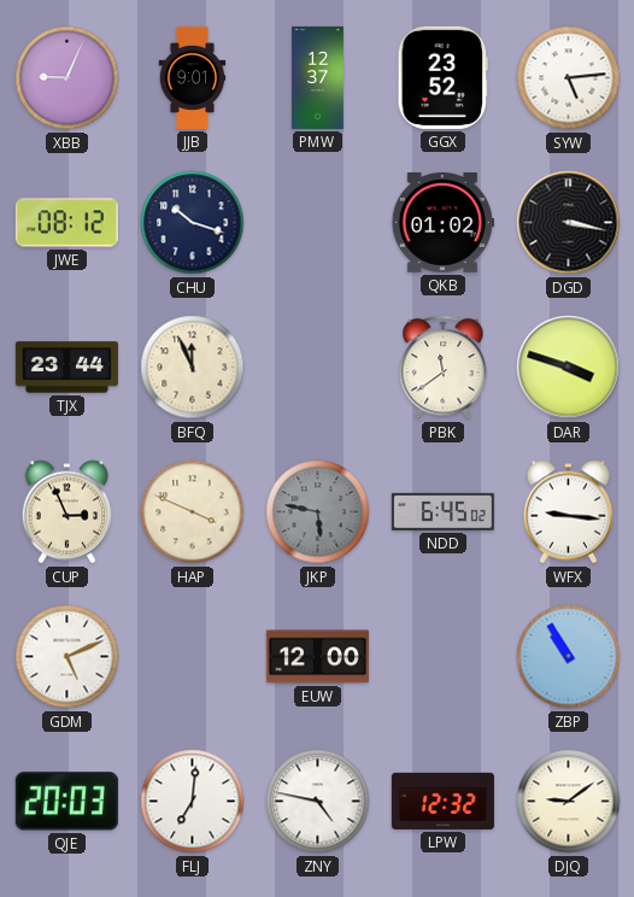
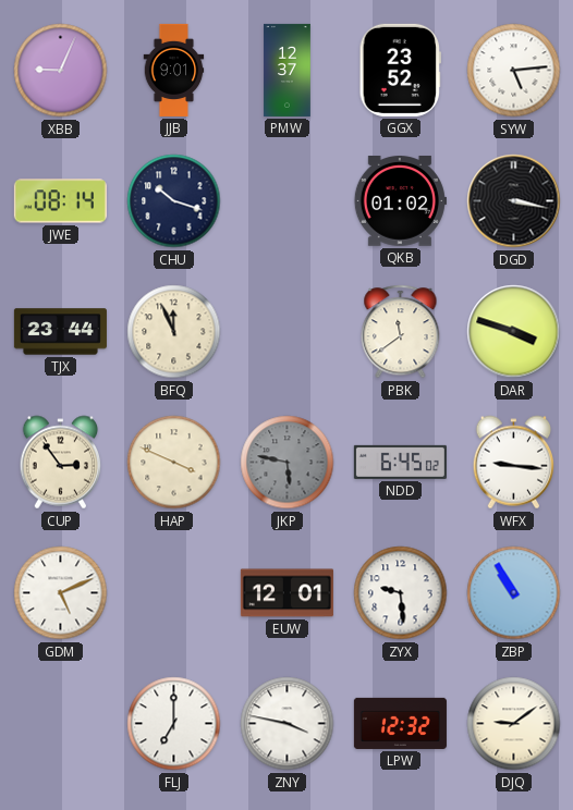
JWE: 08:12 -> 08:14
CUP: 2:56 -> 2:54
EUW: 12:00 -> 12:01
ZYX: none -> 9:29
QJE: 20:03 -> none
FLJ: 7:01 -> 7:00
ZNY: 4:47 -> 3:47
